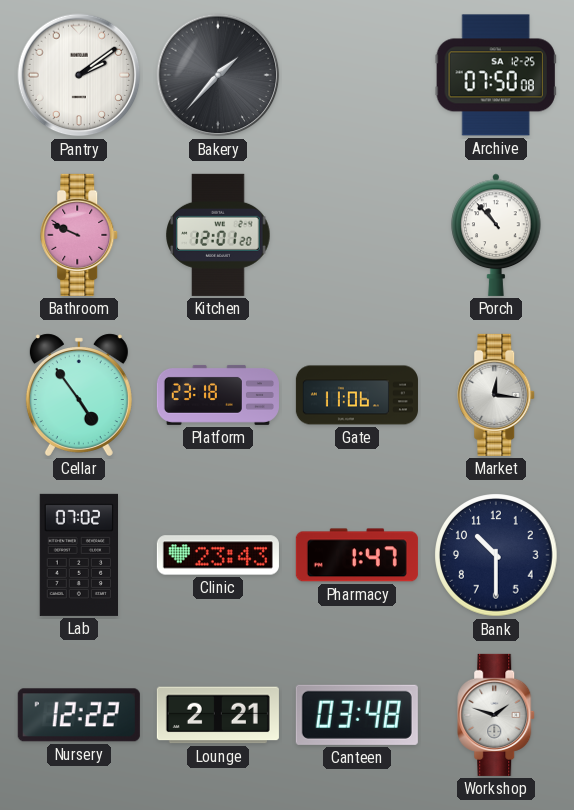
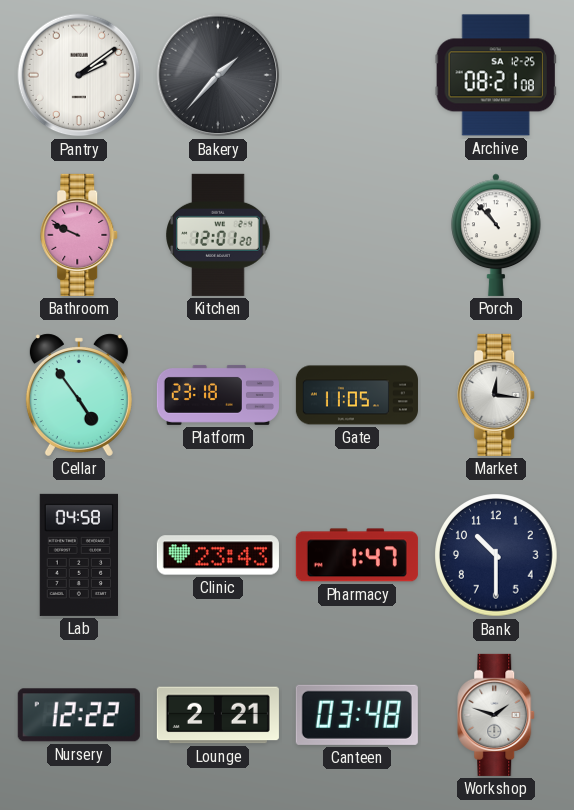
Archive: 07:50 -> 08:21
Gate: 11:06 -> 11:05
Lab: 07:02 -> 04:58
